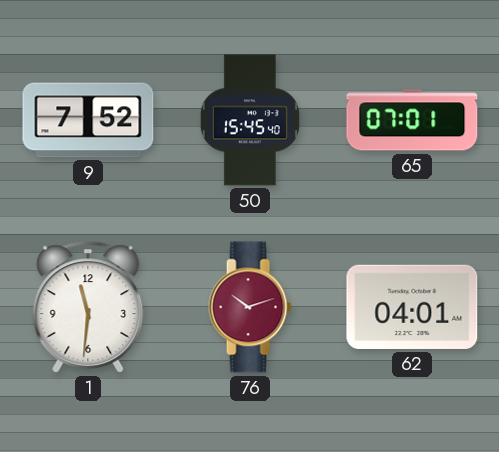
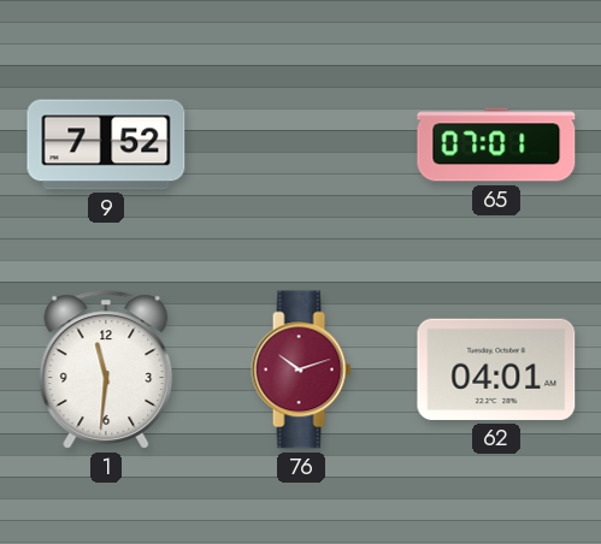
50: 15:45 -> none
